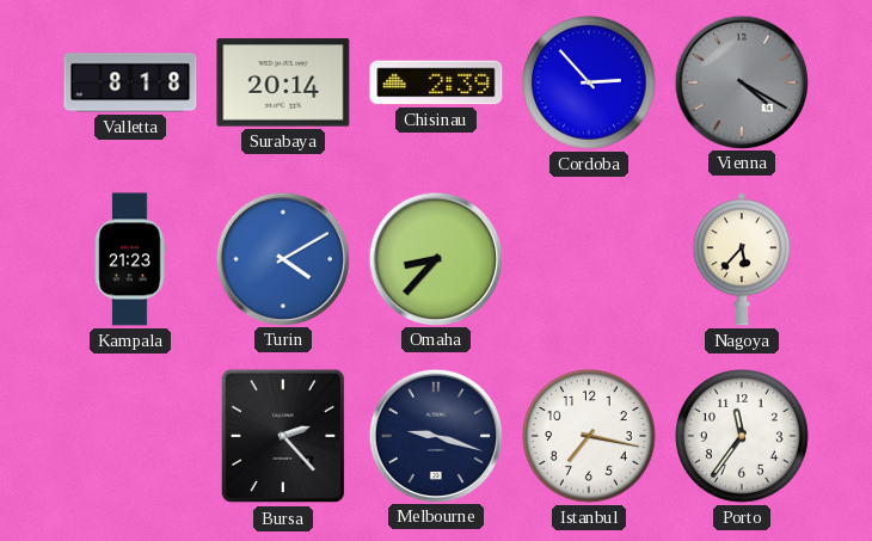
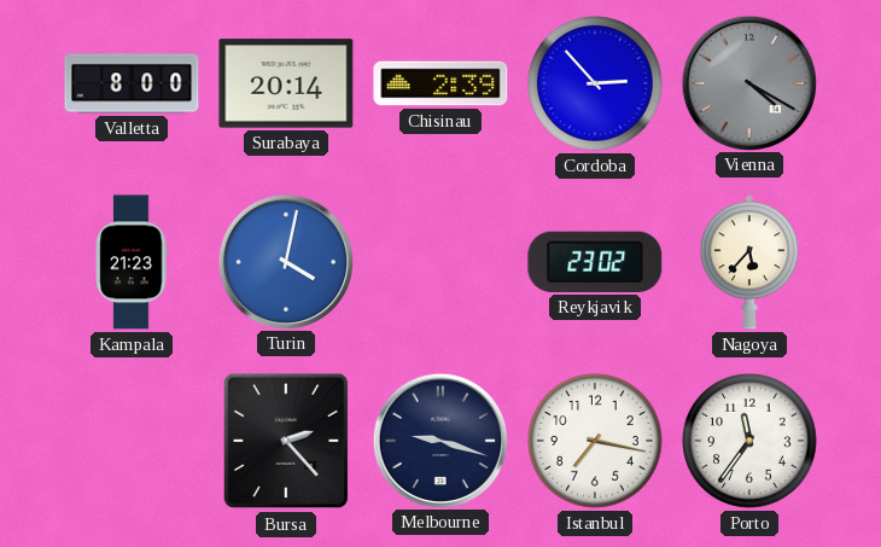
Valletta: 8:18 -> 8:00
Turin: 4:10 -> 4:02
Omaha: 8:37 -> none
Reykjavik: none -> 23:02
